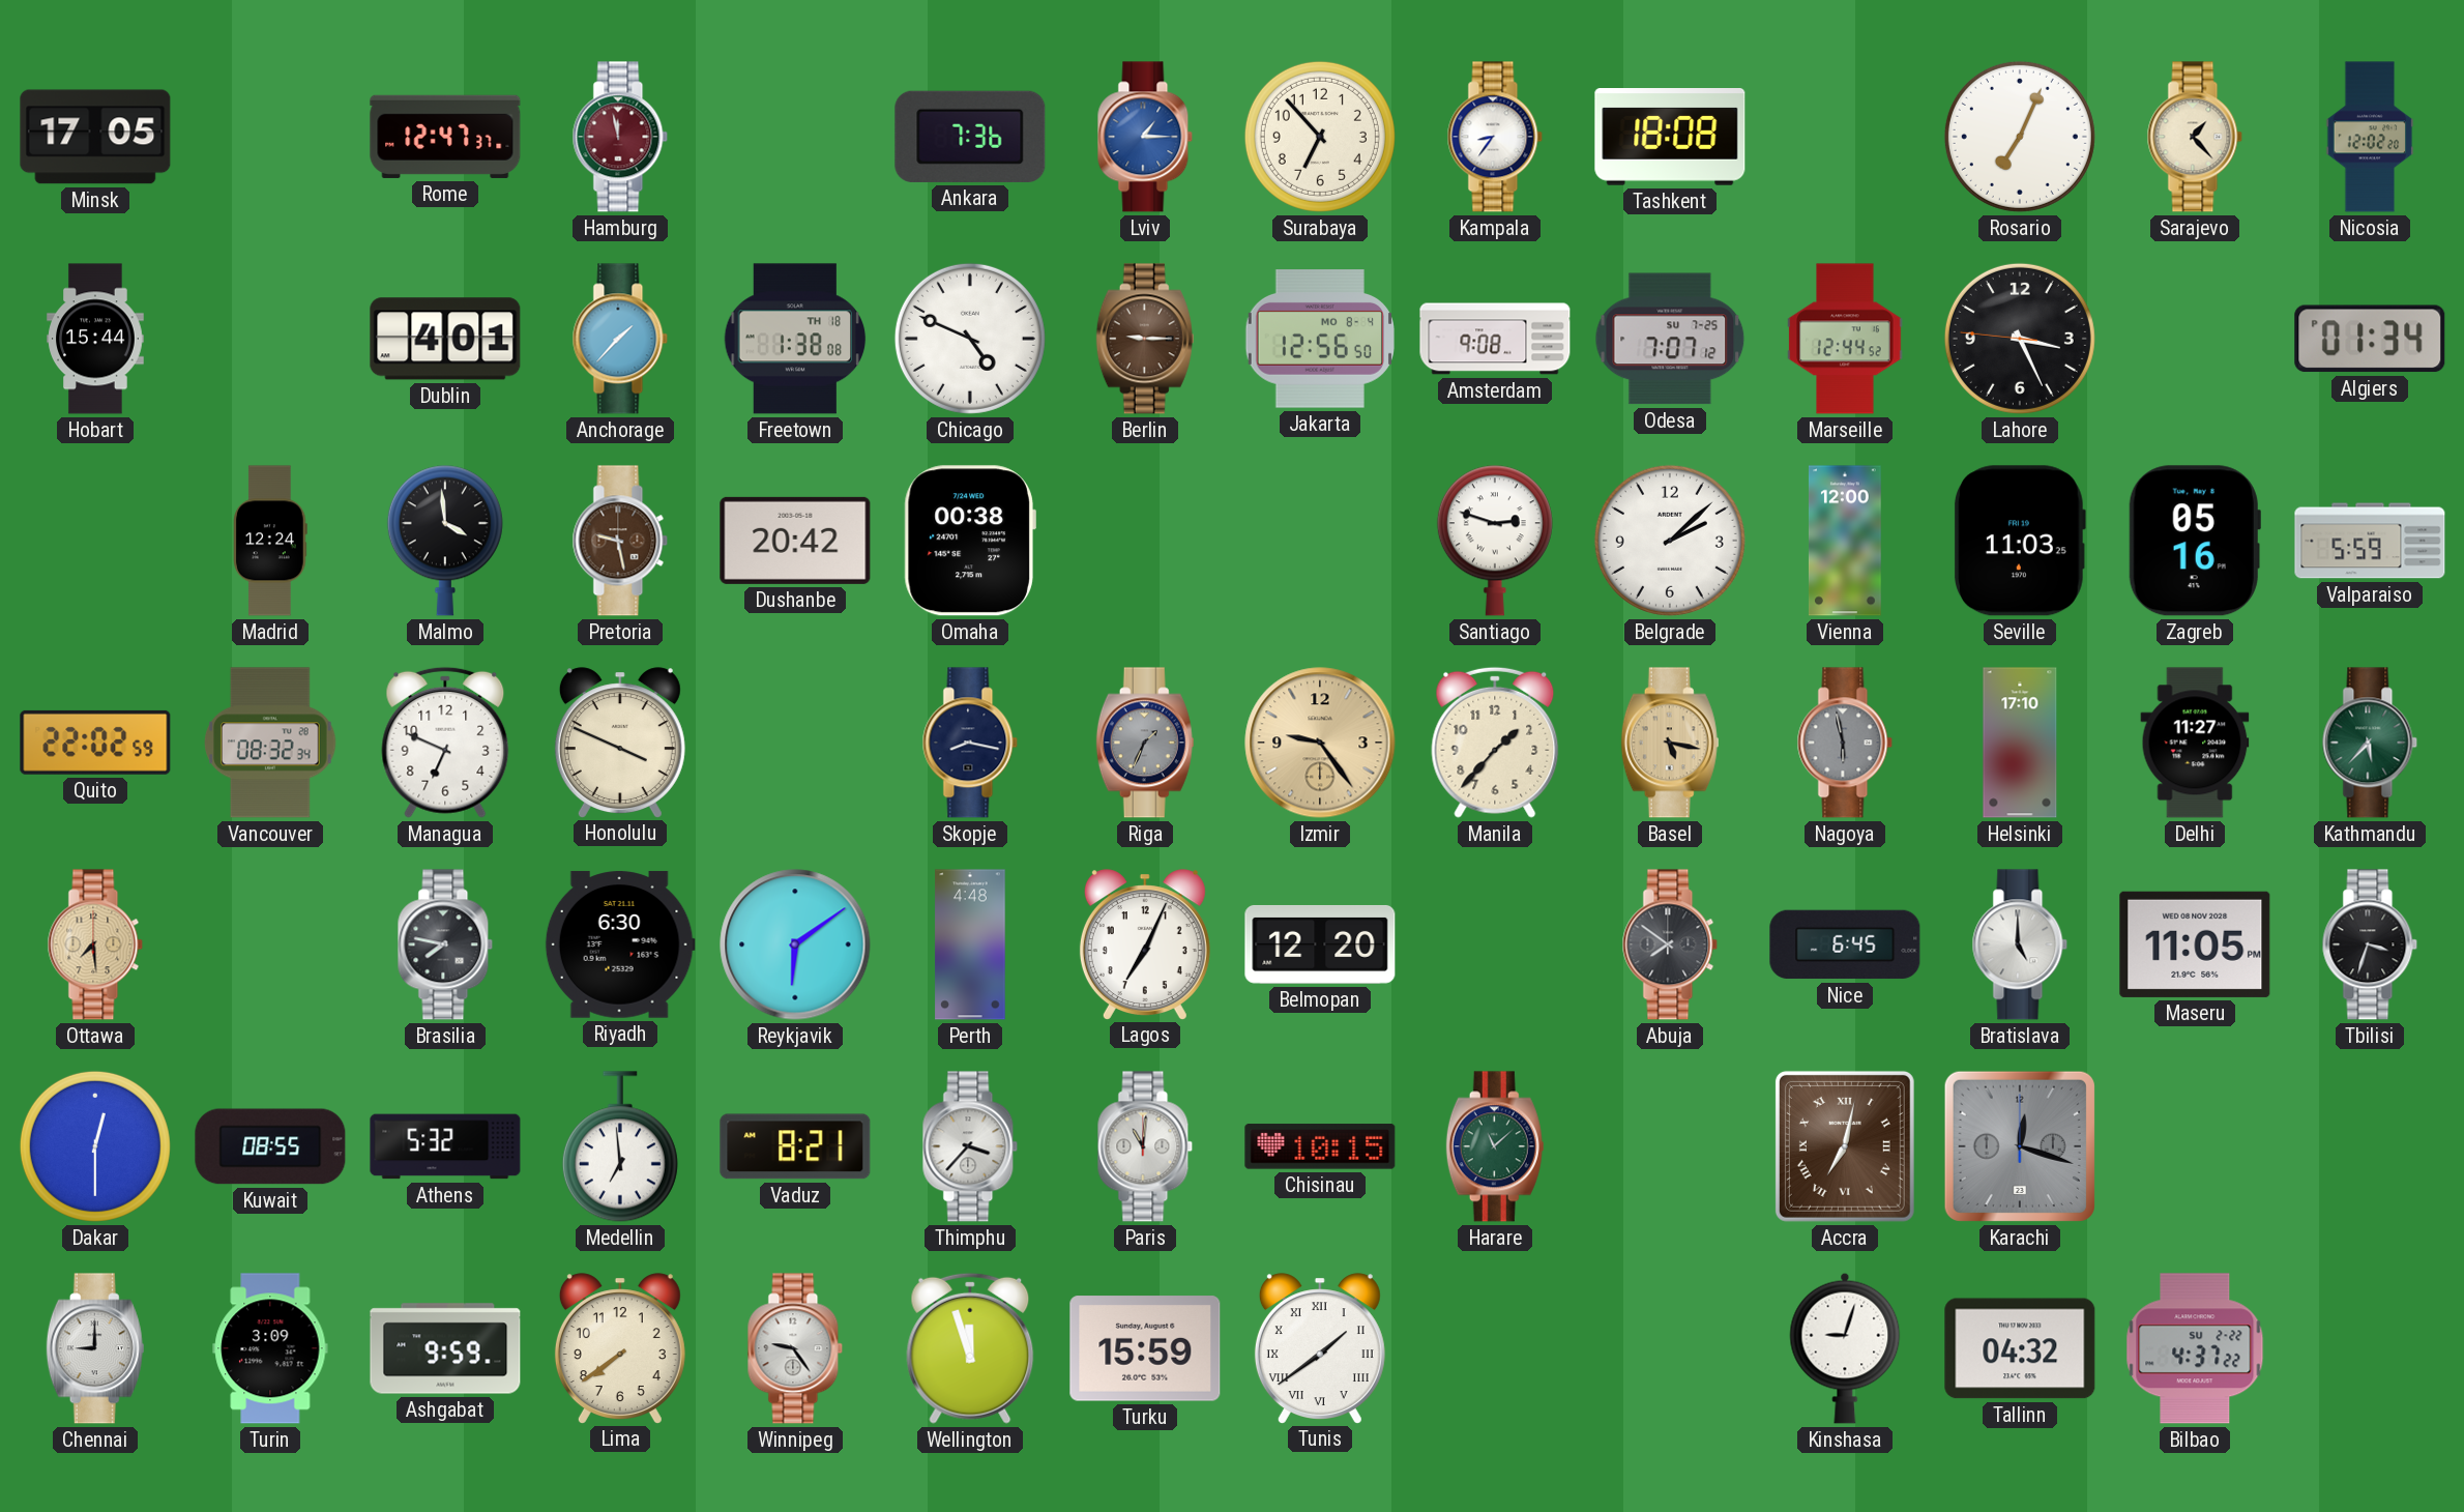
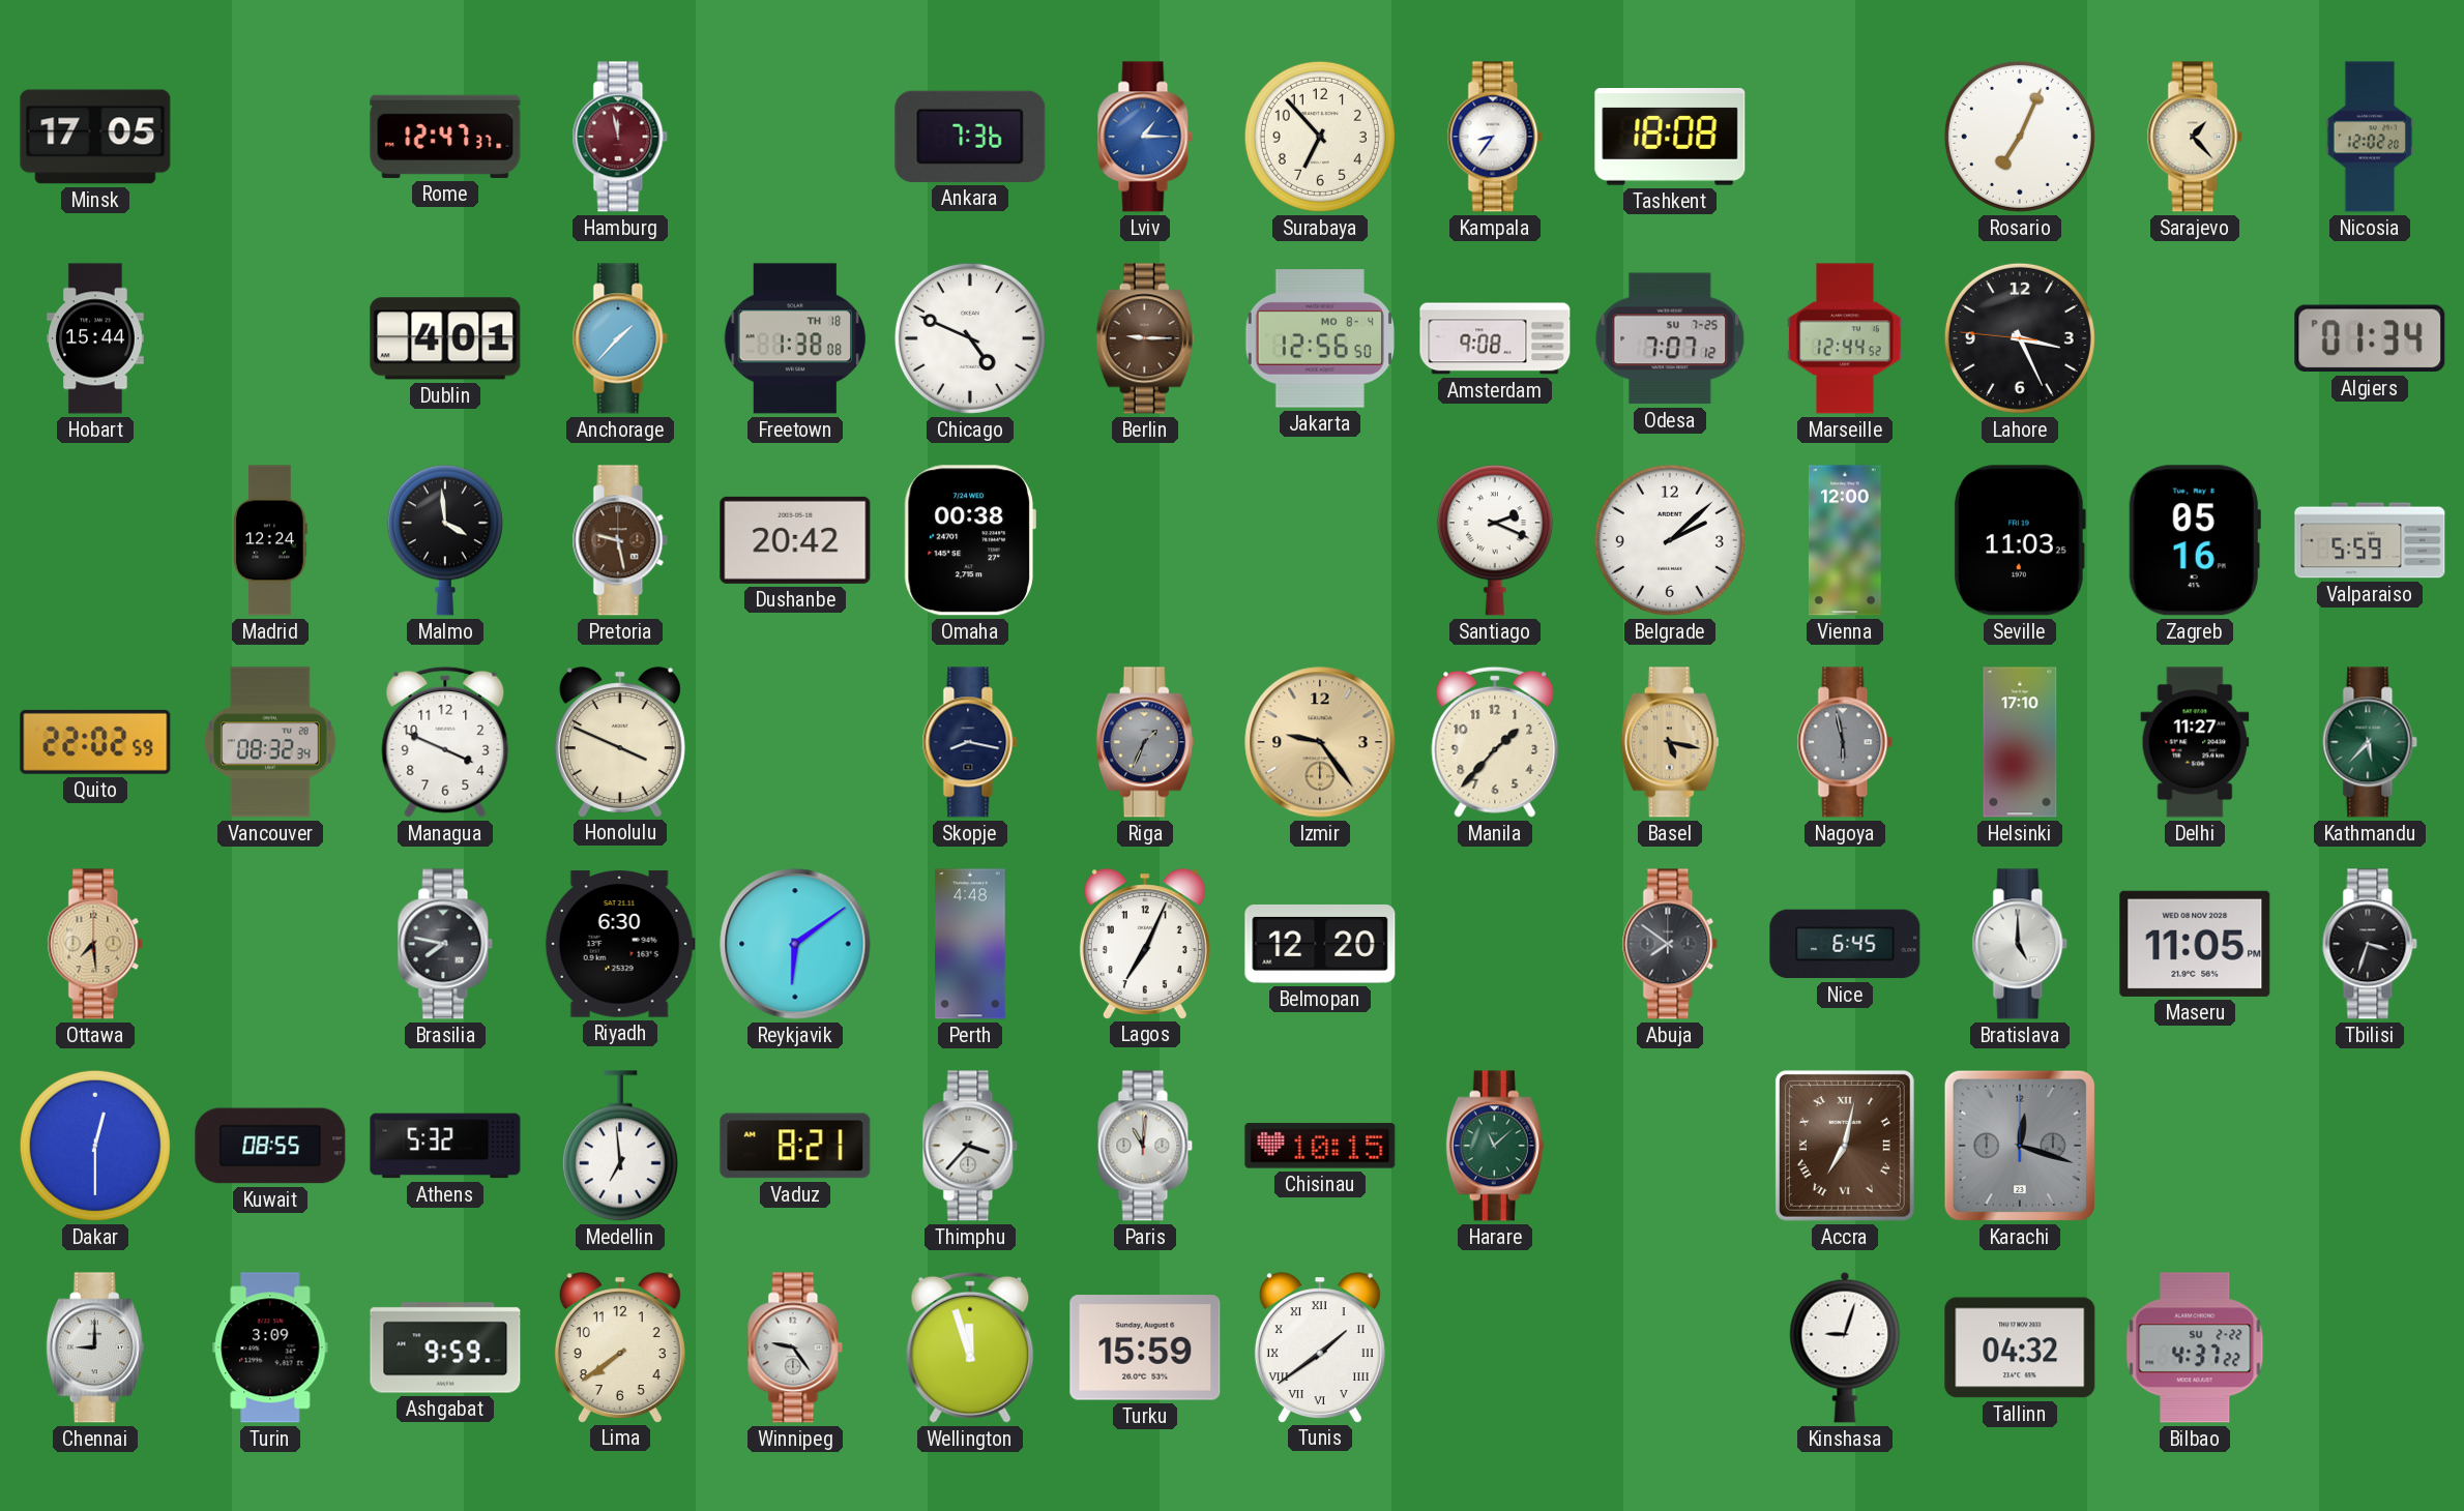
Santiago: 2:48 -> 2:19
Managua: 6:49 -> 3:49
